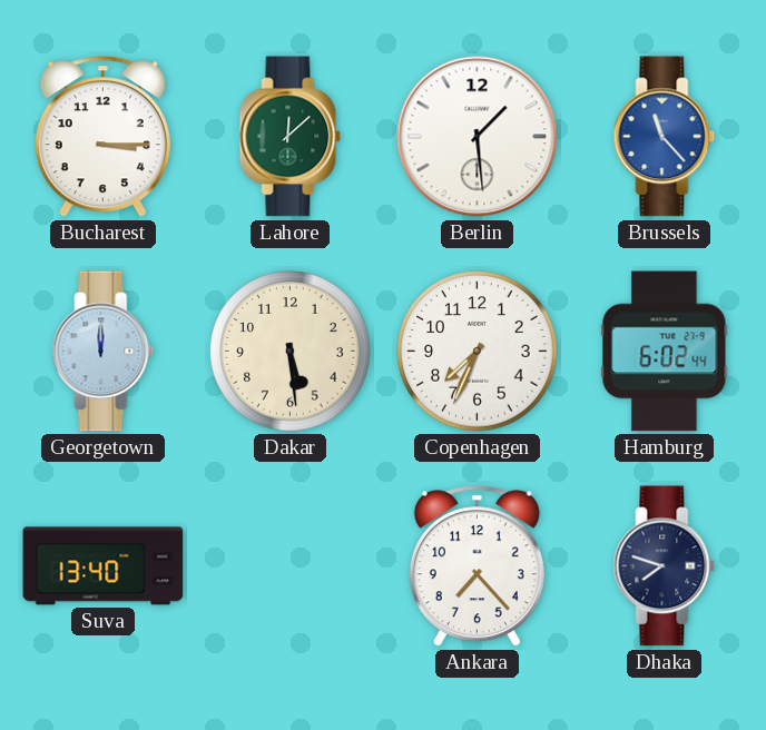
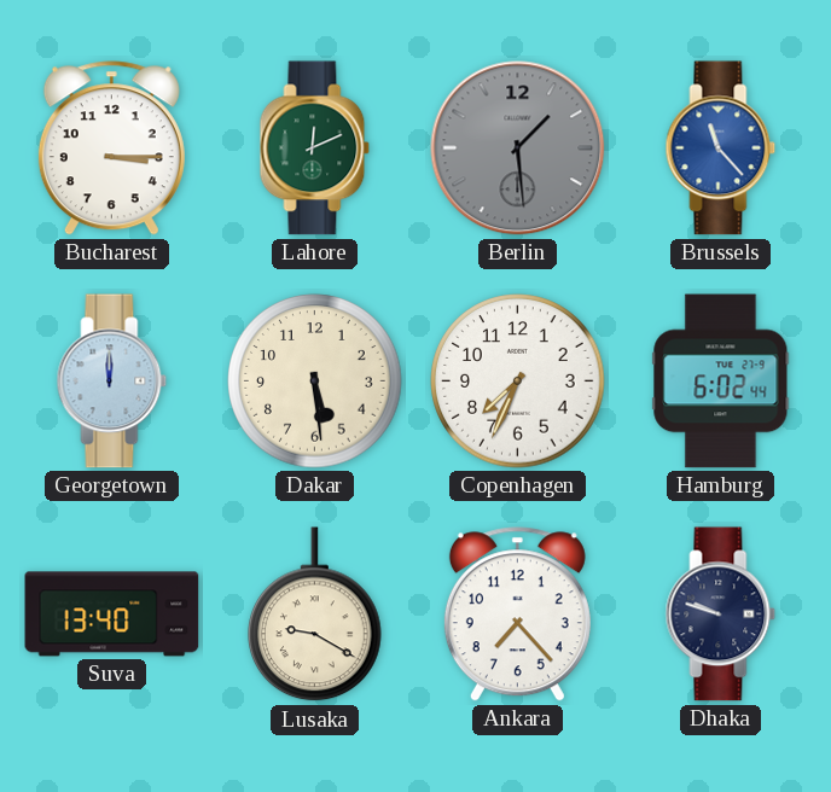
Lahore: 12:08 -> 12:11
Berlin dial: white -> grey
Lusaka: none -> 9:20
Dhaka: 7:48 -> 9:48
